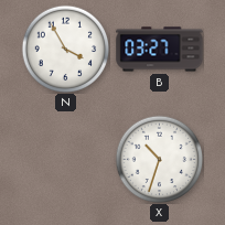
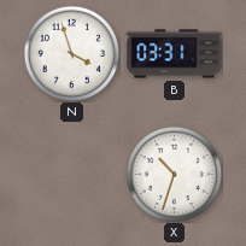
N: 3:55 -> 3:57
B: 03:27 -> 03:31
